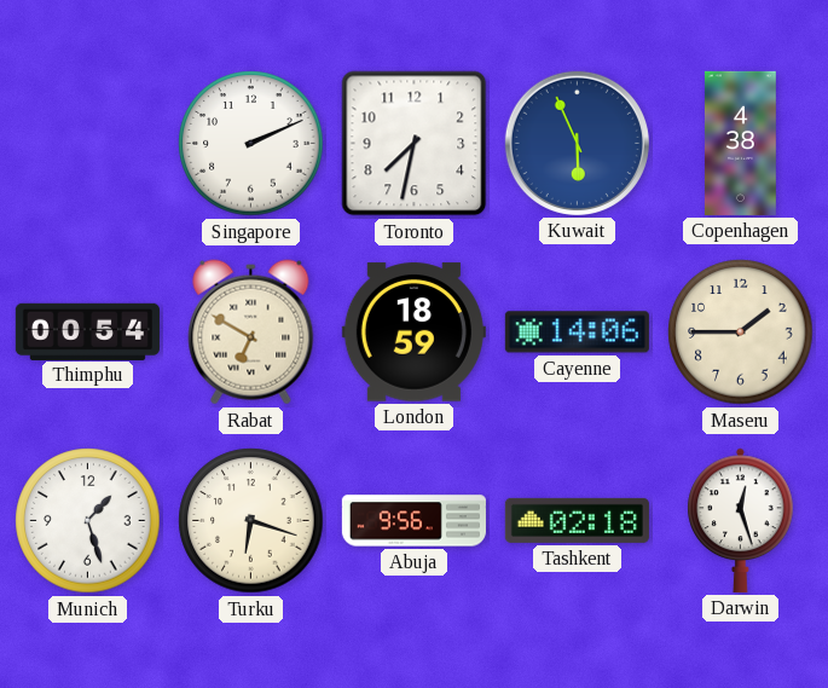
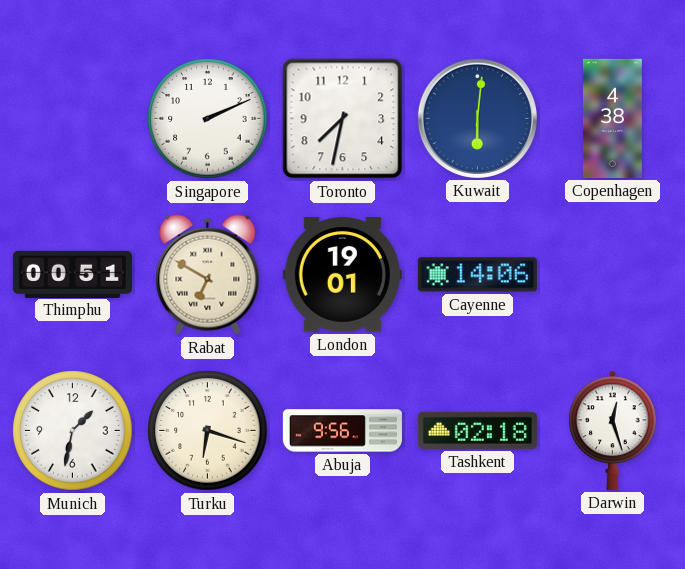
Kuwait: 5:56 -> 6:01
Thimphu: 00:54 -> 00:51
London: 18:59 -> 19:01
Maseru: 1:45 -> none
Munich: 1:27 -> 1:32
